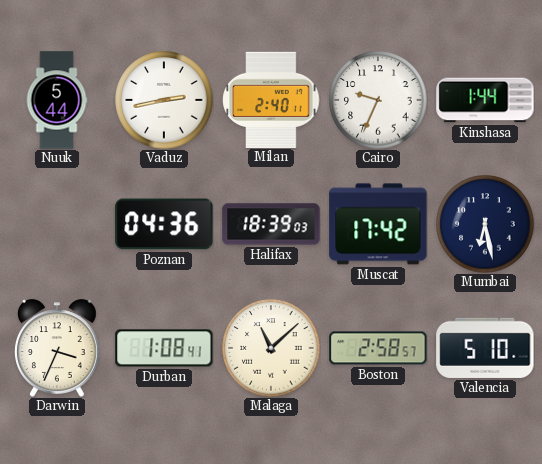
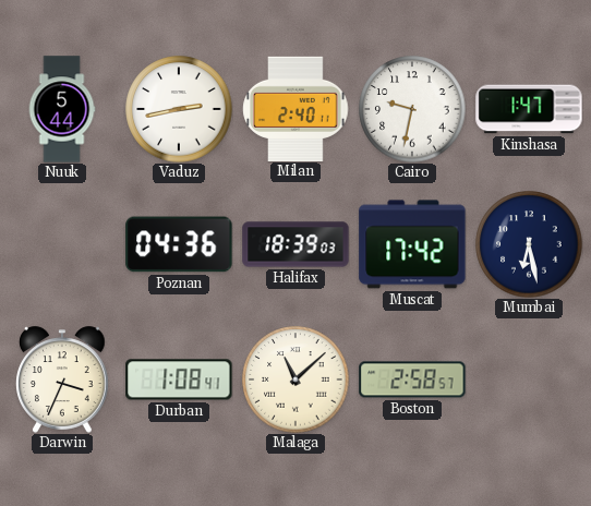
Cairo: 9:34 -> 9:32
Kinshasa: 1:44 -> 1:47
Valencia: 5:10 -> none
